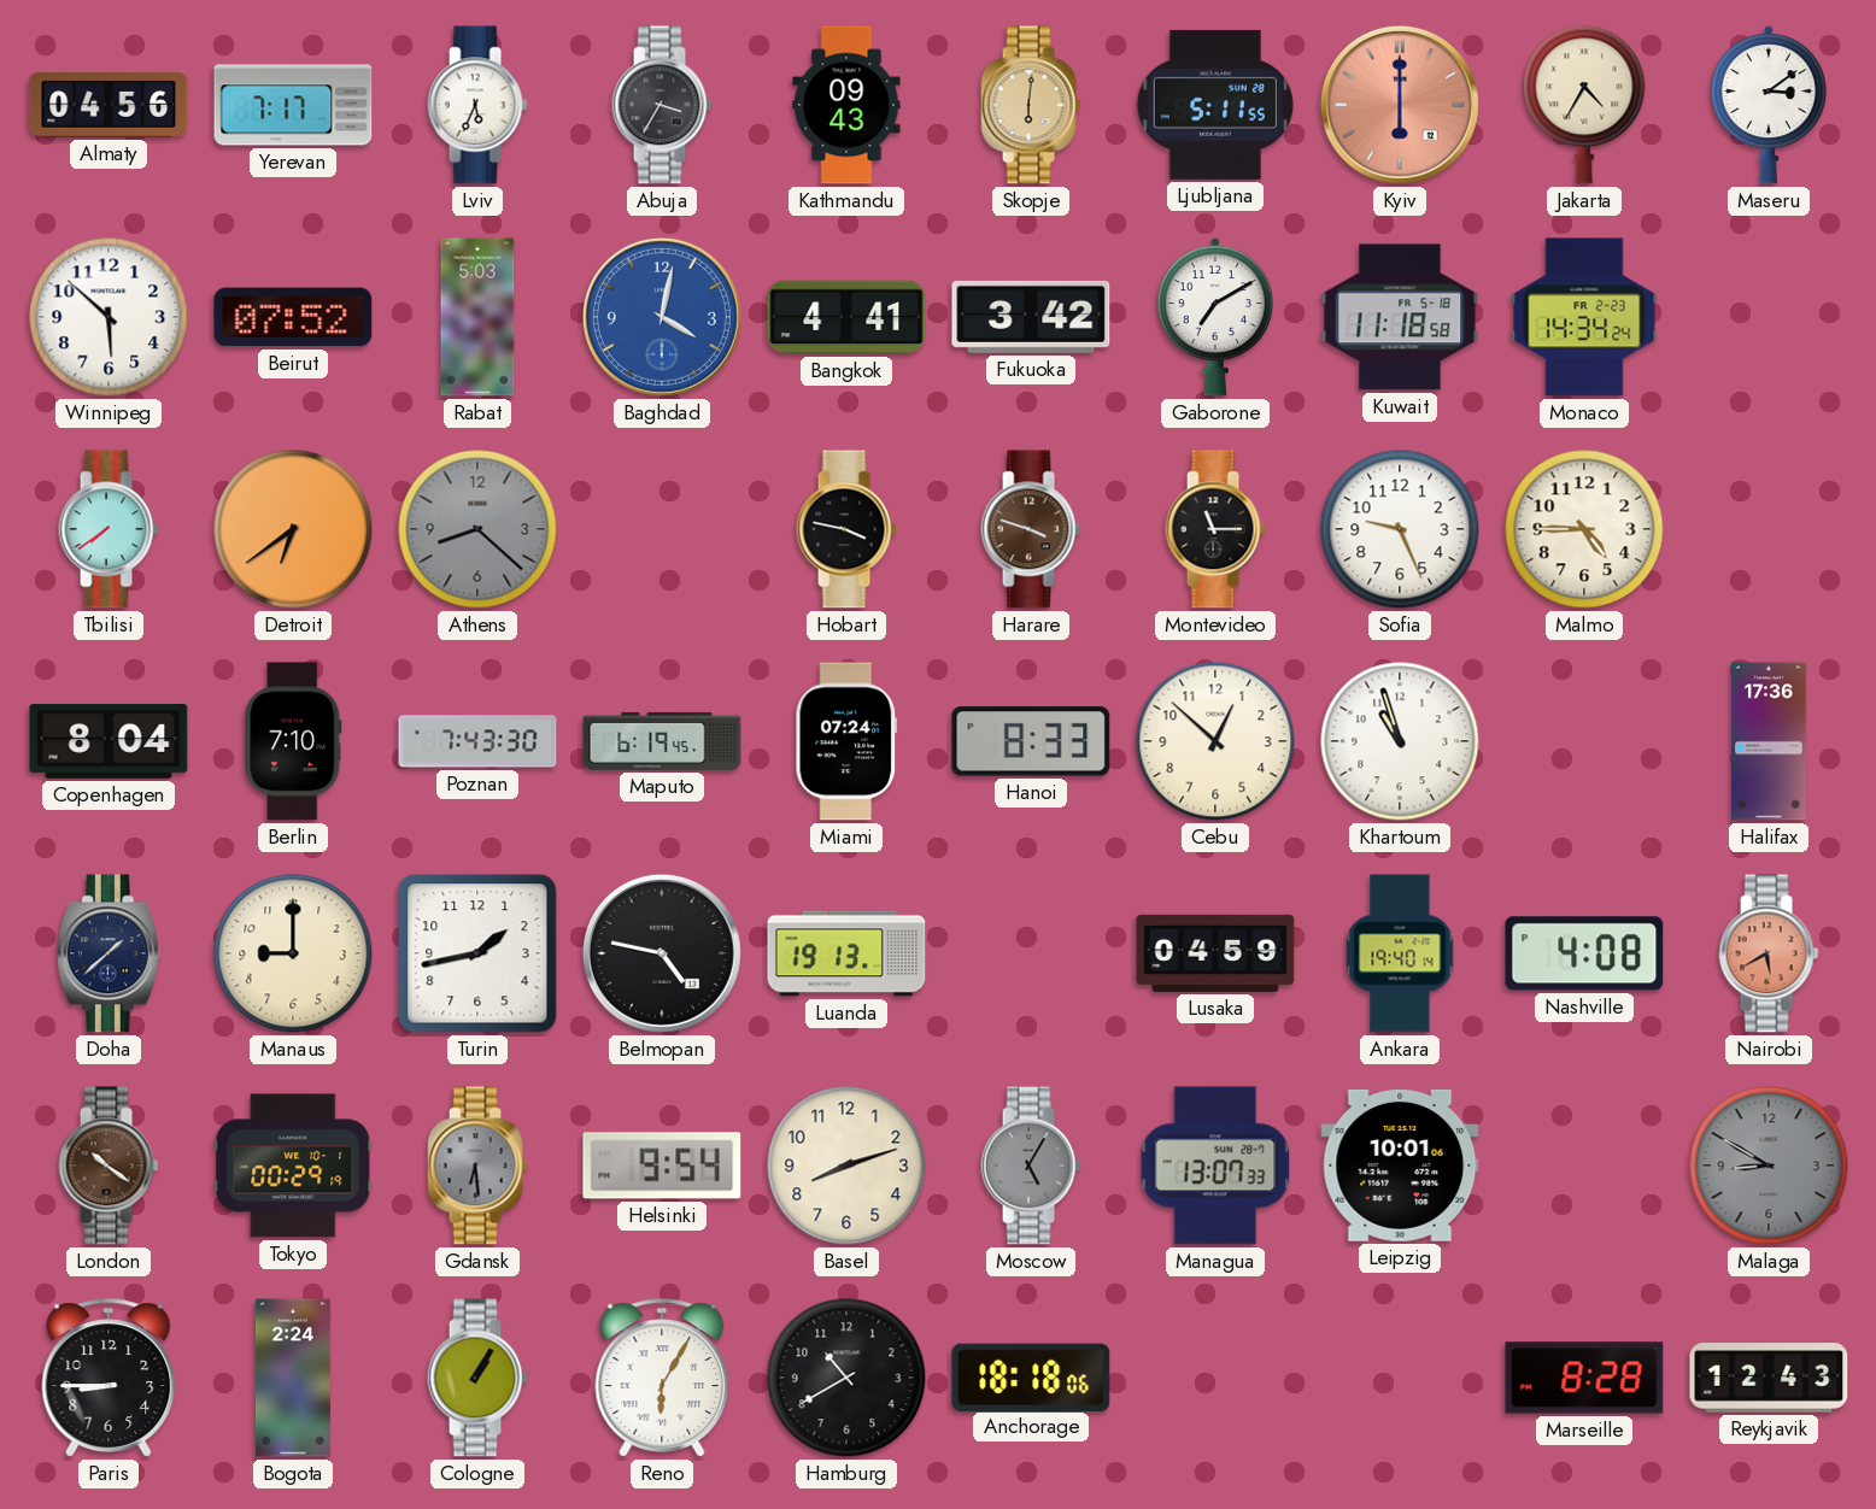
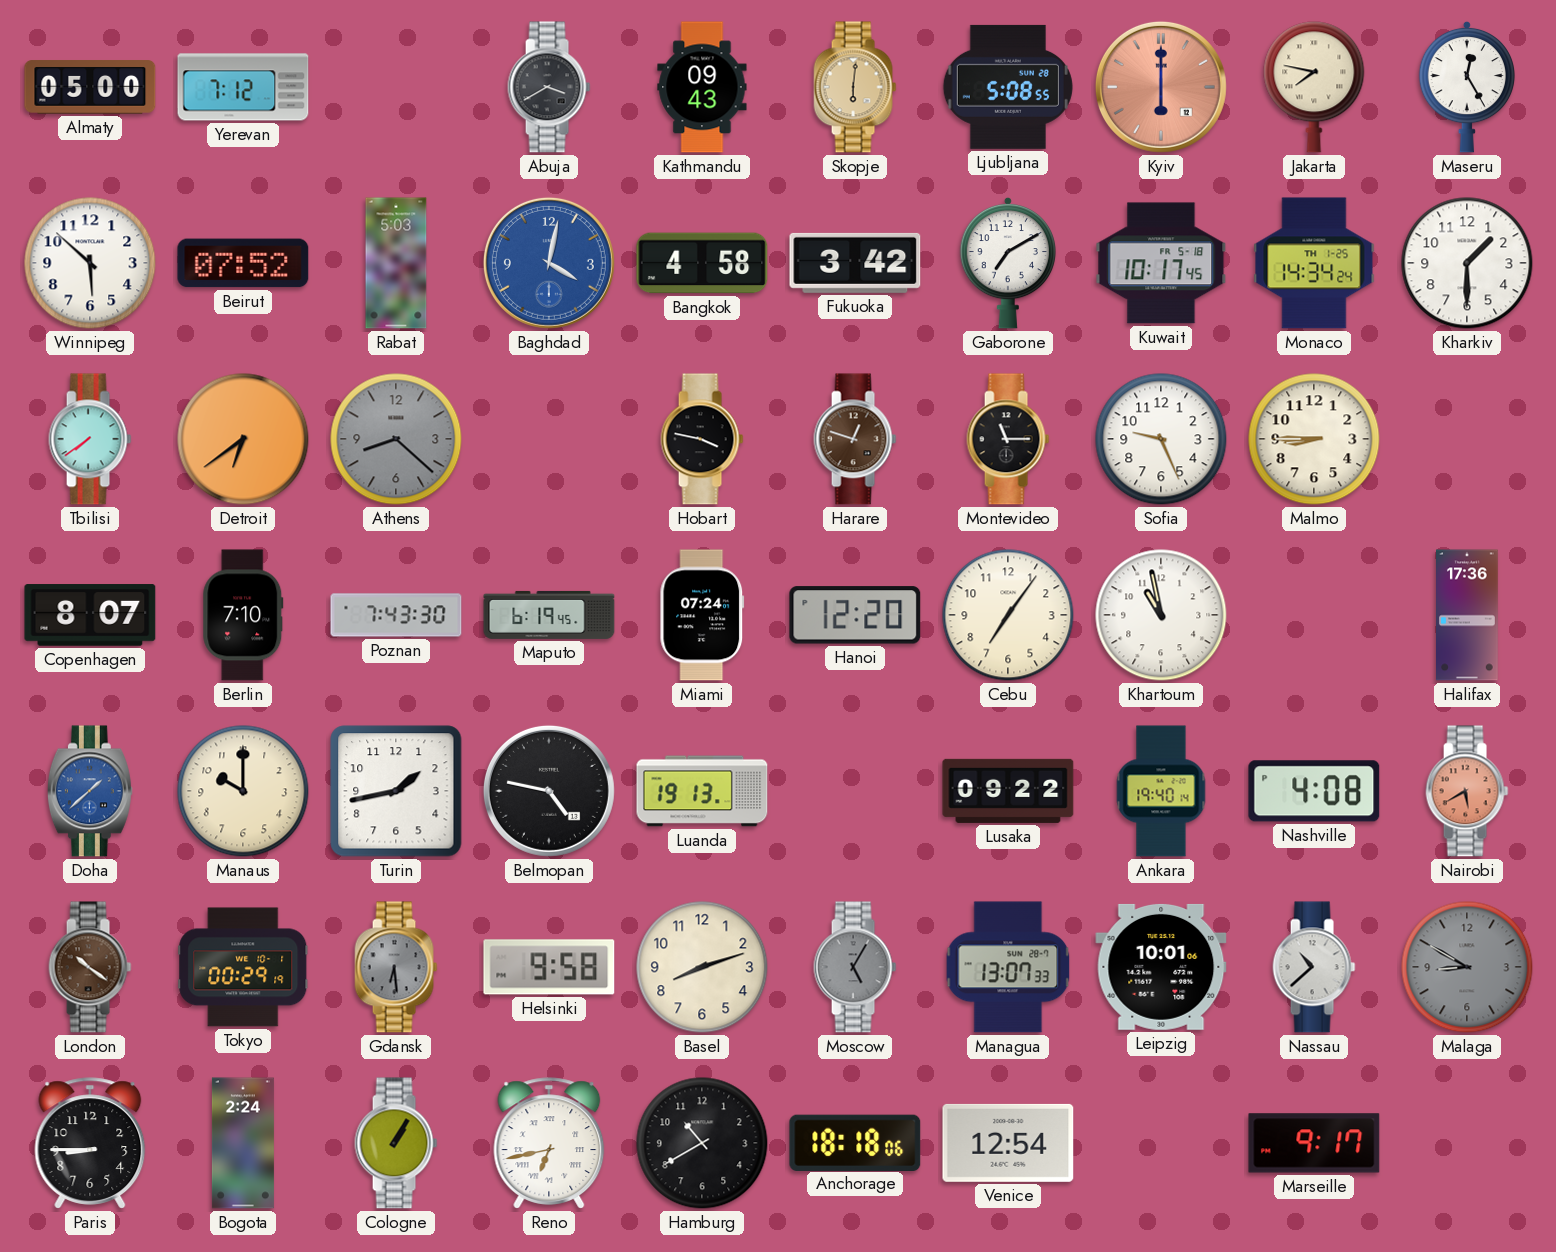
Almaty: 04:56 -> 05:00
Yerevan: 7:17 -> 7:12
Lviv: 5:34 -> none
Abuja: 3:35 -> 3:40
Ljubljana: 5:11 -> 5:08
Jakarta: 4:35 -> 7:47
Maseru: 3:09 -> 12:25
Bangkok: 4:41 -> 4:58
Kuwait: 11:18 -> 10:17
Monaco date: FR 2-23 -> TH 1-25
Kharkiv: none -> 1:30
Harare: 3:48 -> 12:48
Malmo: 4:45 -> 8:45
Copenhagen: 8:04 -> 8:07
Hanoi: 8:33 -> 12:20
Cebu: 12:52 -> 7:06
Khartoum: 10:57 -> 10:58
Doha dial: navy -> blue
Manaus: 9:00 -> 10:00
Lusaka: 04:59 -> 09:22
Helsinki: 9:54 -> 9:58
Nassau: none -> 10:38
Reno: 6:05 -> 6:43
Venice: none -> 12:54
Marseille: 8:28 -> 9:17
Reykjavik: 12:43 -> none
